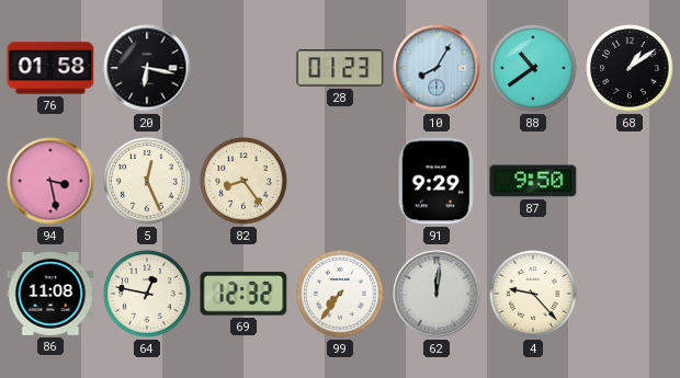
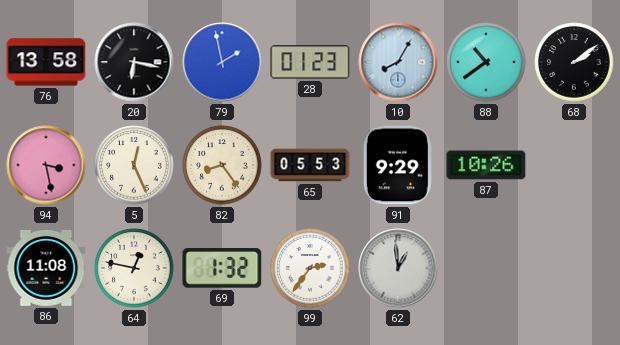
76: 01:58 -> 13:58
79: none -> 1:58
68: 1:09 -> 2:09
65: none -> 05:53
87: 9:50 -> 10:26
69: 12:32 -> 1:32
99: 7:36 -> 2:36
62: 12:01 -> 12:59
4: 9:23 -> none
